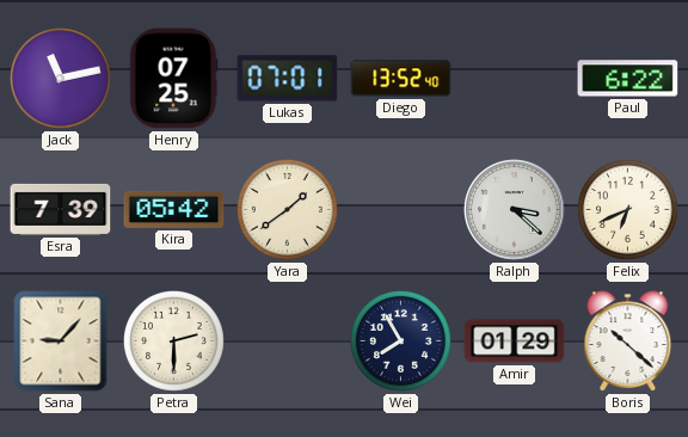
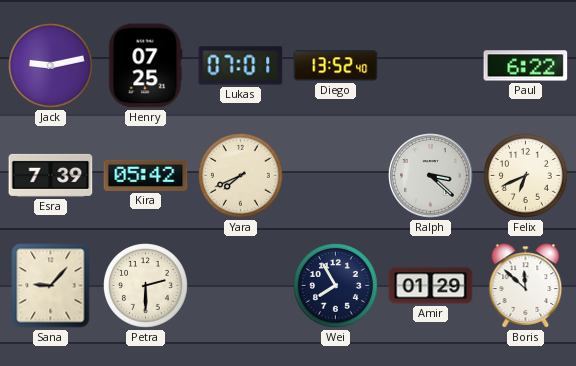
Jack: 11:13 -> 9:13
Yara: 1:39 -> 7:41
Boris: 10:22 -> 11:52
